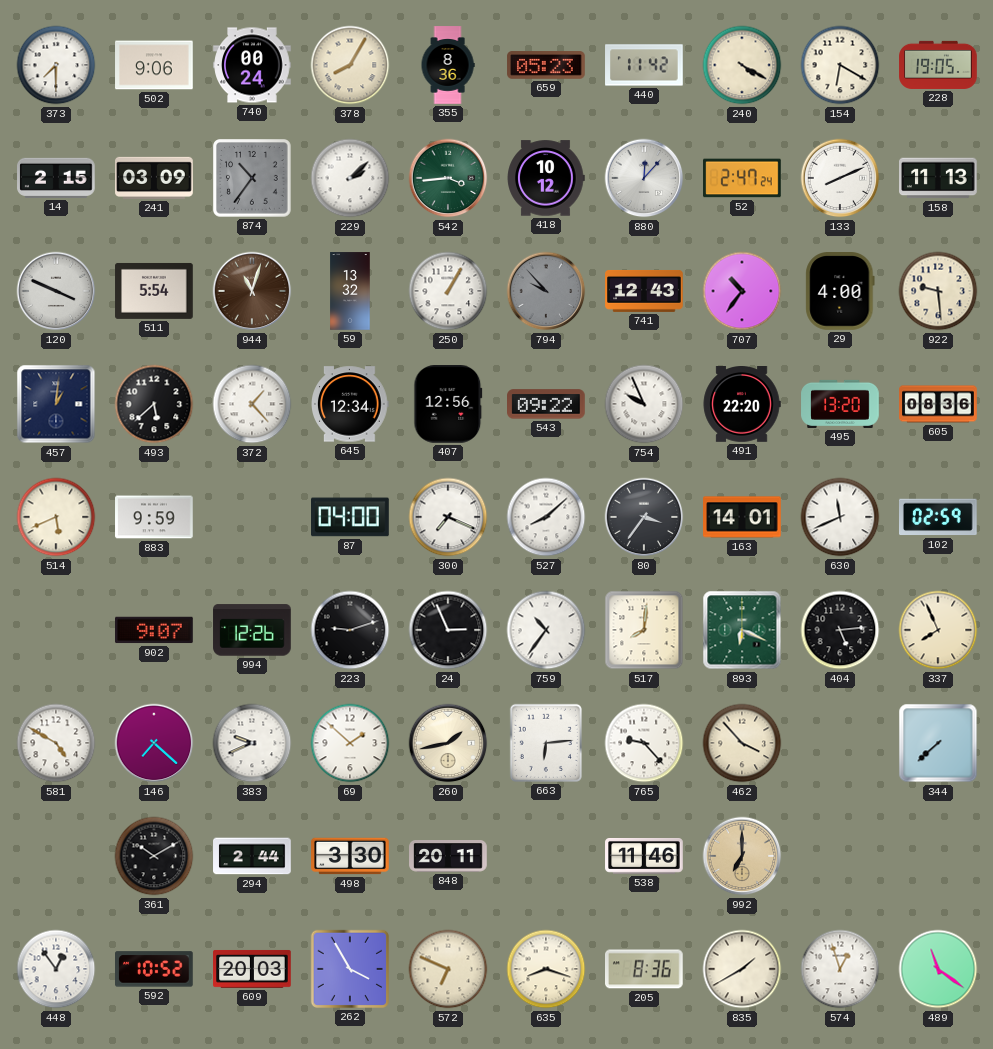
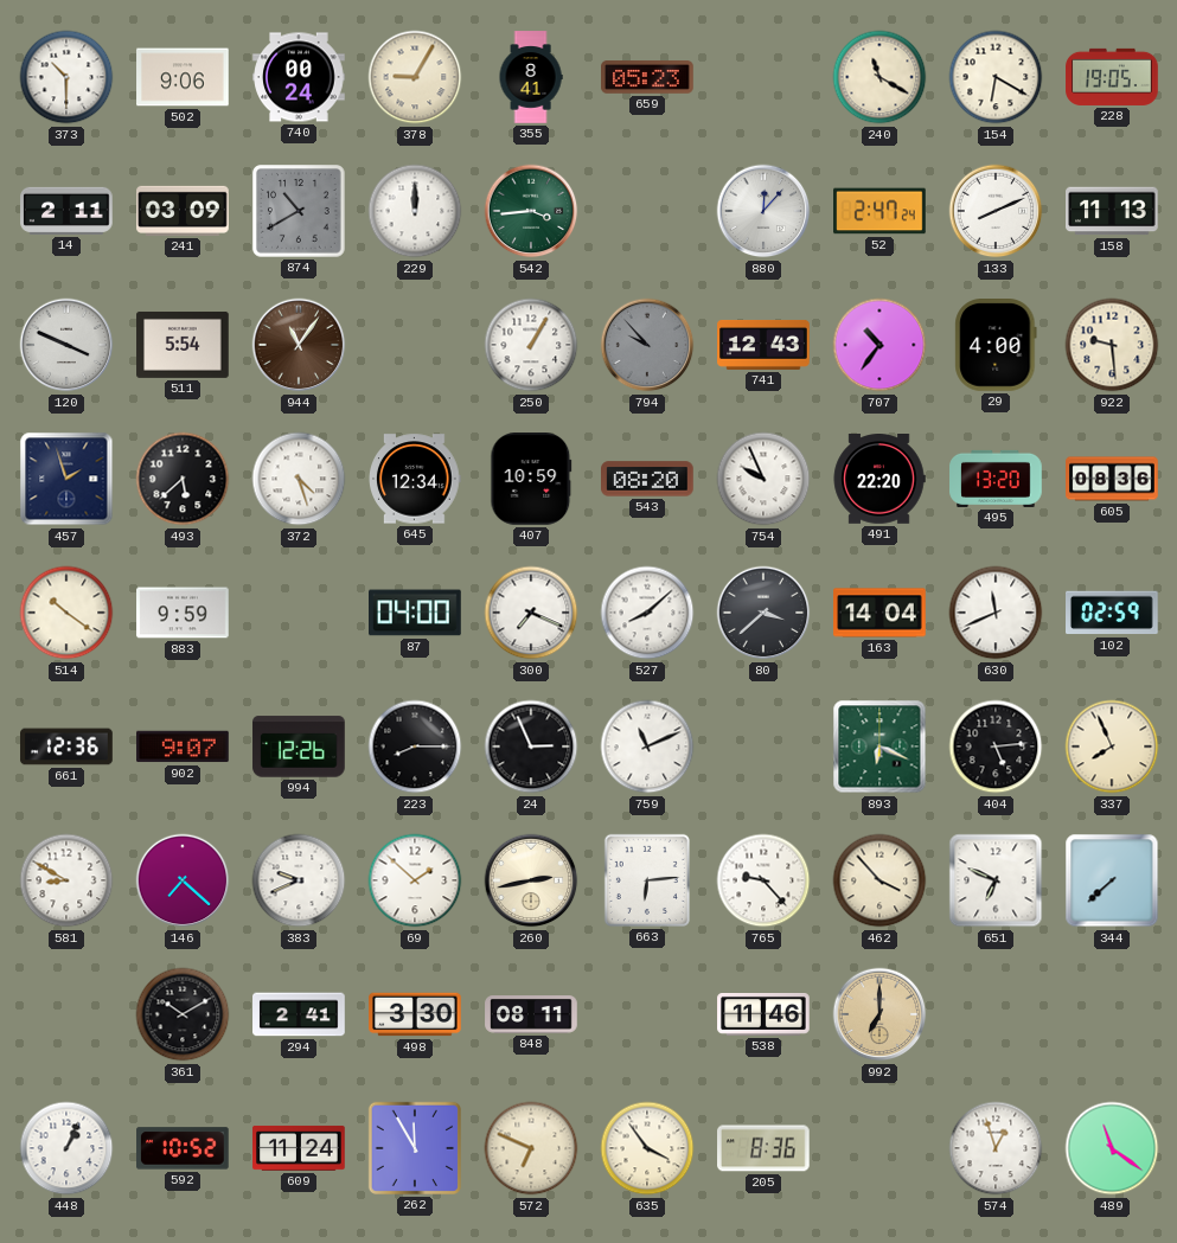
373: 7:30 -> 10:30
378: 8:05 -> 9:05
355: 8:36 -> 8:41
440: 11:42 -> none
240: 4:20 -> 11:20
14: 2:15 -> 2:11
874: 10:36 -> 10:40
229: 2:08 -> 12:00
418: 10:12 -> none
944: 11:03 -> 11:06
59: 13:32 -> none
457: 1:01 -> 1:57
372: 1:23 -> 4:27
407: 12:56 -> 10:59
543: 09:22 -> 08:20
514: 5:41 -> 10:21
80: 3:36 -> 3:38
163: 14:01 -> 14:04
661: none -> 12:36
223: 9:12 -> 8:15
759: 10:36 -> 11:11
517: 8:01 -> none
581: 4:50 -> 8:50
260: 1:43 -> 2:43
651: none -> 6:49
294: 2:44 -> 2:41
848: 20:11 -> 08:11
448: 12:54 -> 1:04
609: 20:03 -> 11:24
262: 3:55 -> 11:55
635: 8:18 -> 3:54
835: 1:40 -> none
